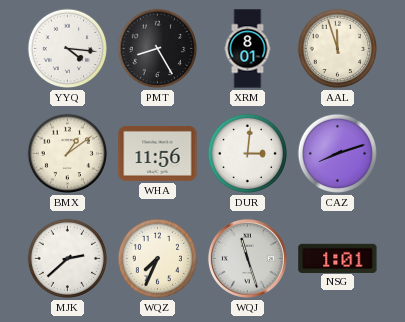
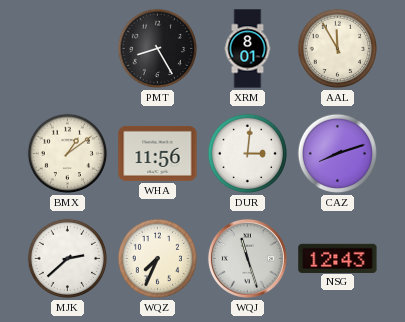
YYQ: 4:16 -> none
AAL: 11:57 -> 11:55
NSG: 1:01 -> 12:43
